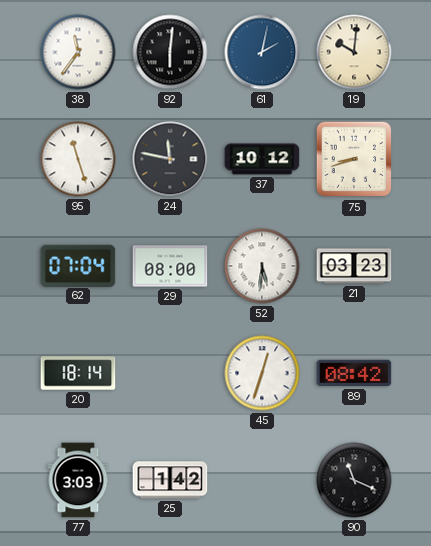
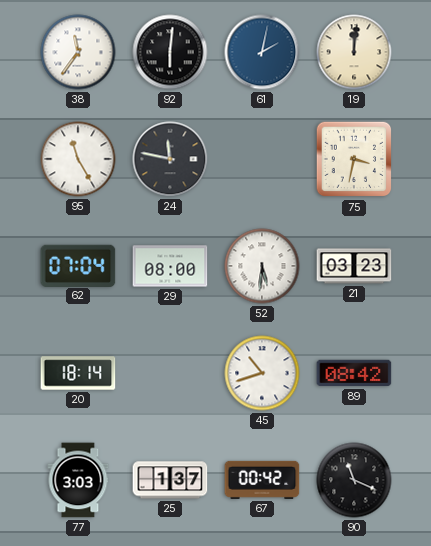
19: 10:01 -> 12:01
95: 11:27 -> 11:25
37: 10:12 -> none
75: 8:42 -> 3:32
45: 12:33 -> 10:42
25: 1:42 -> 1:37
67: none -> 00:42
